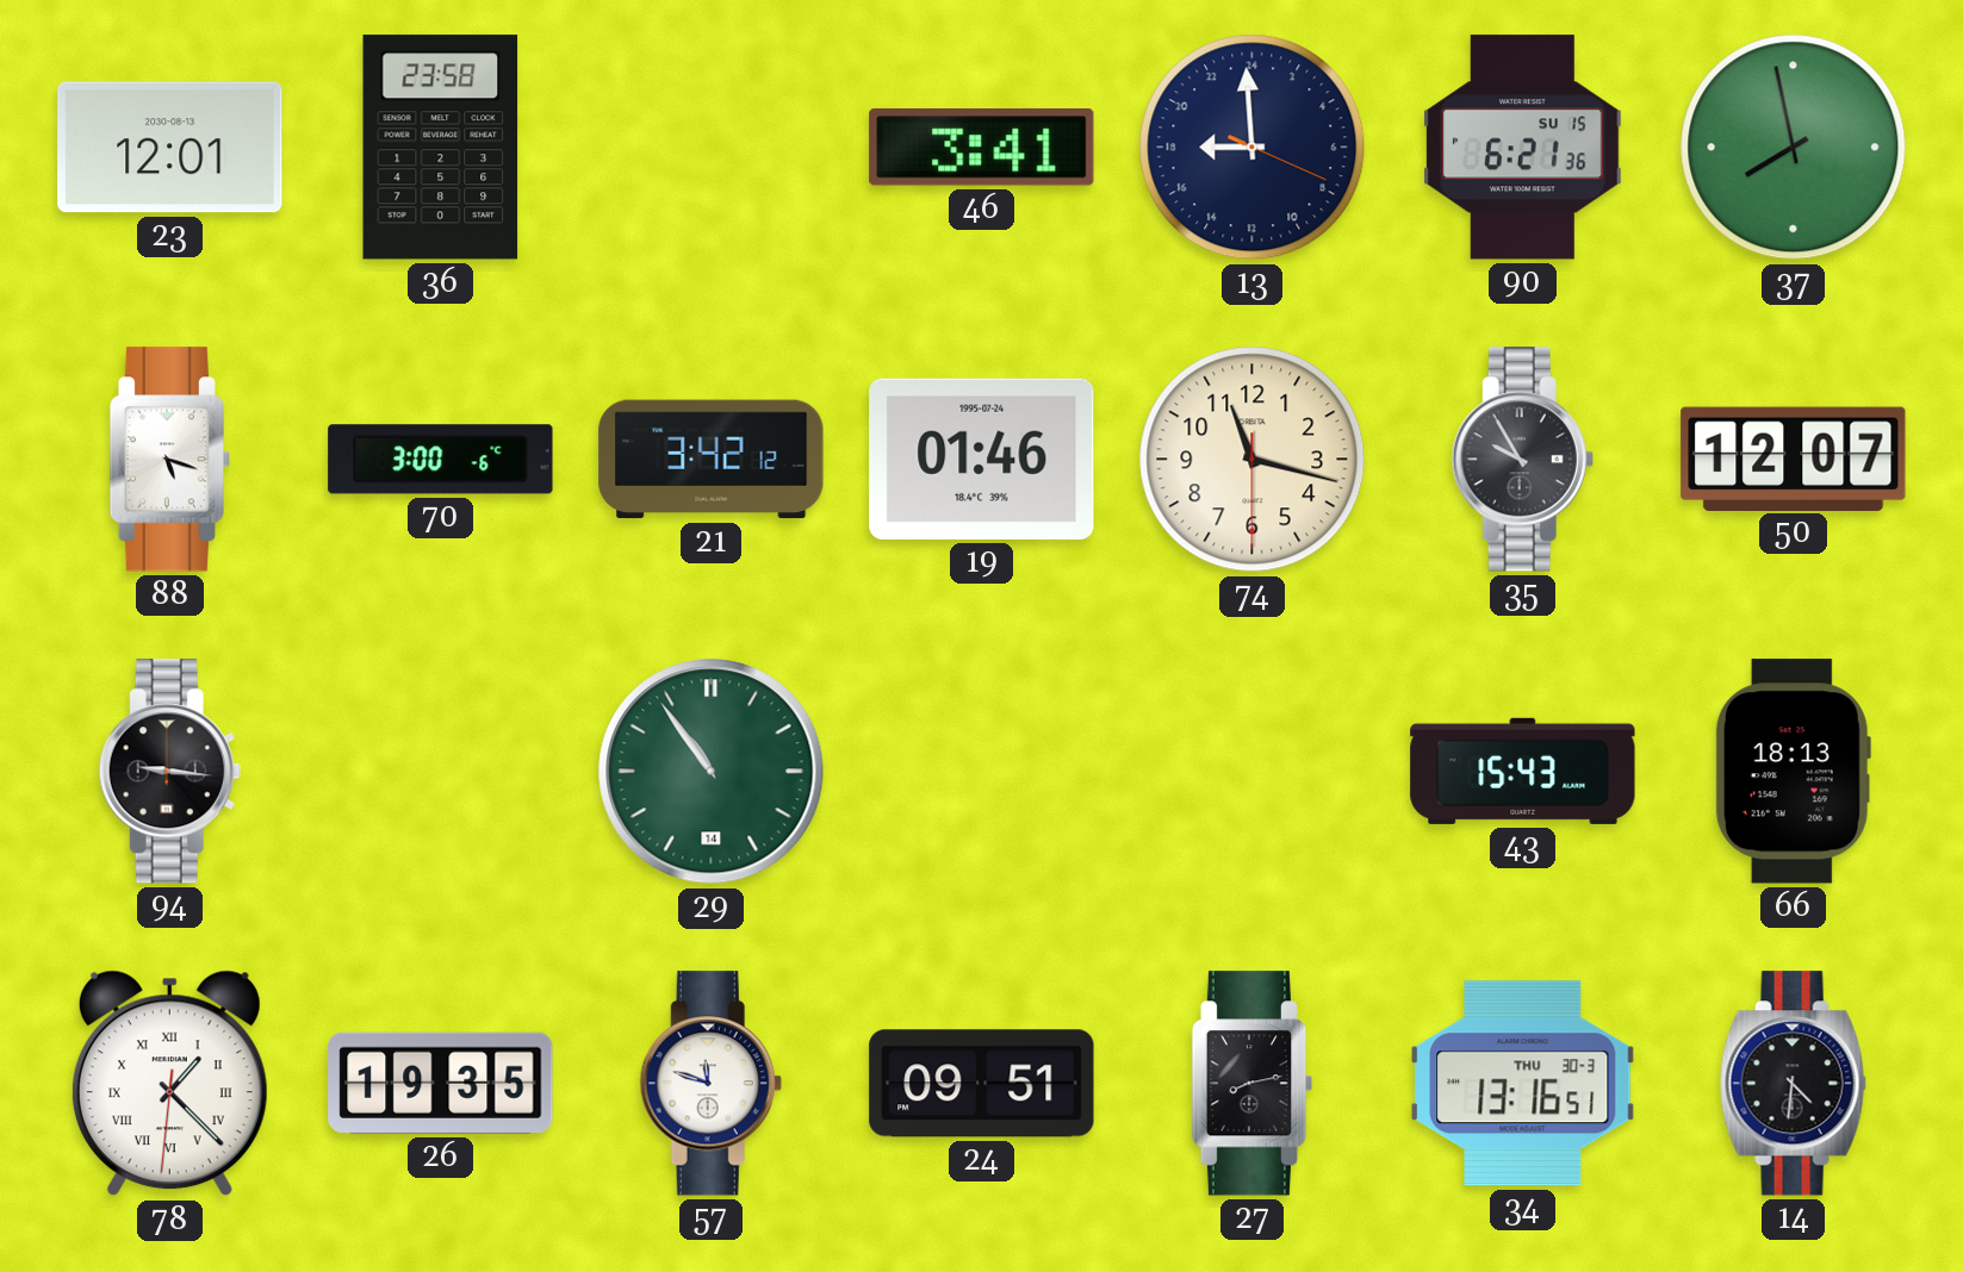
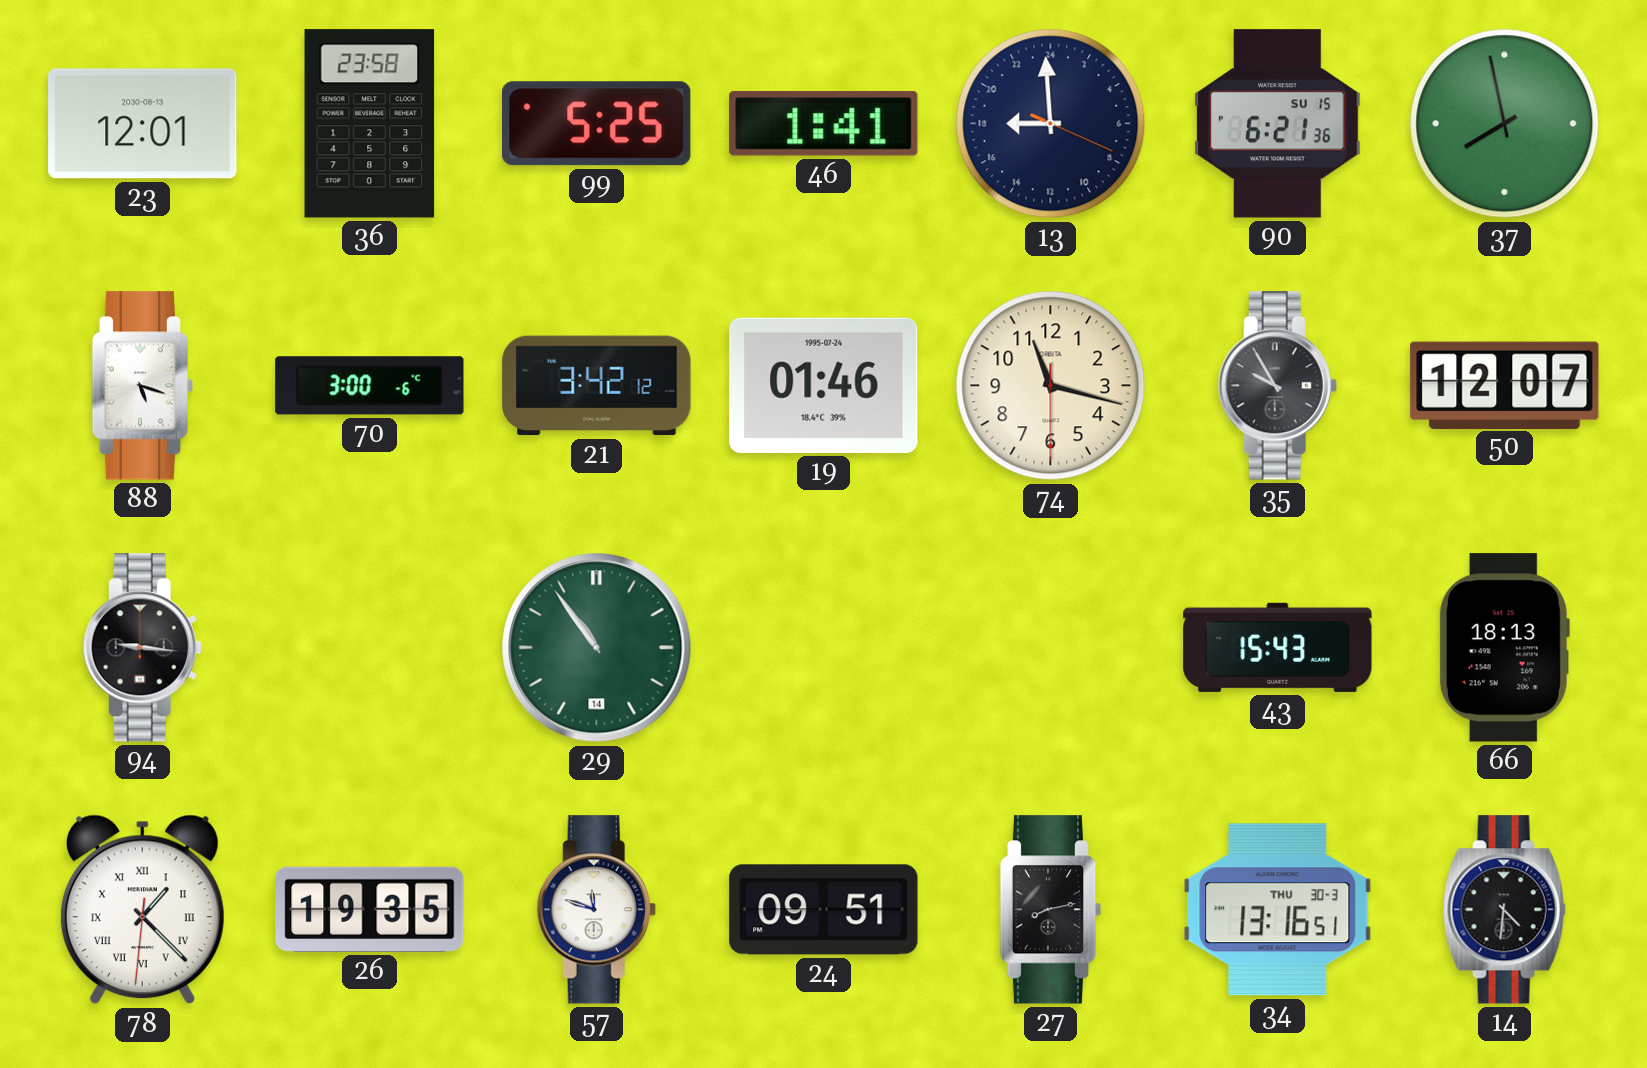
99: none -> 5:25
46: 3:41 -> 1:41
